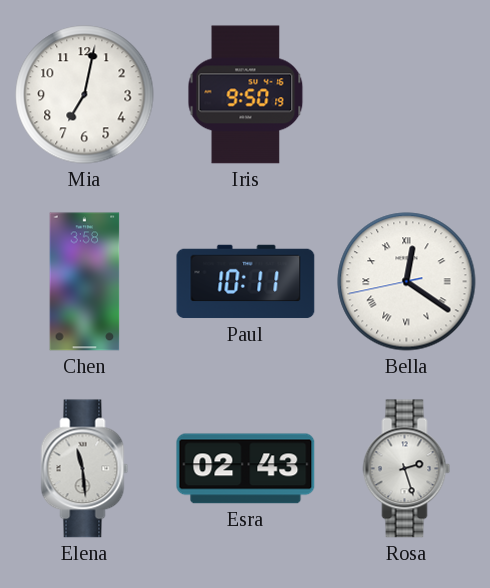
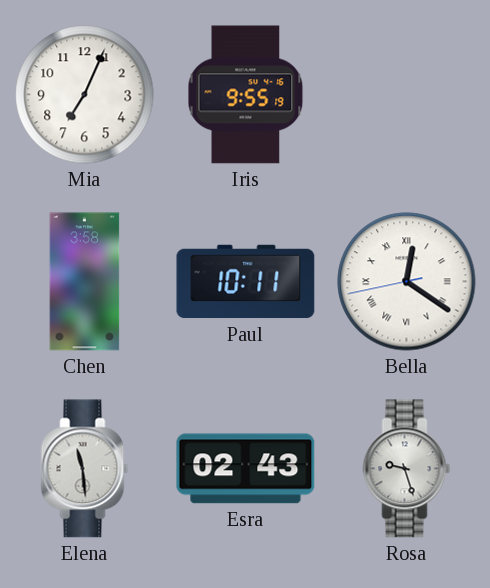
Mia: 7:02 -> 7:04
Iris: 9:50 -> 9:55
Rosa: 2:27 -> 9:27
